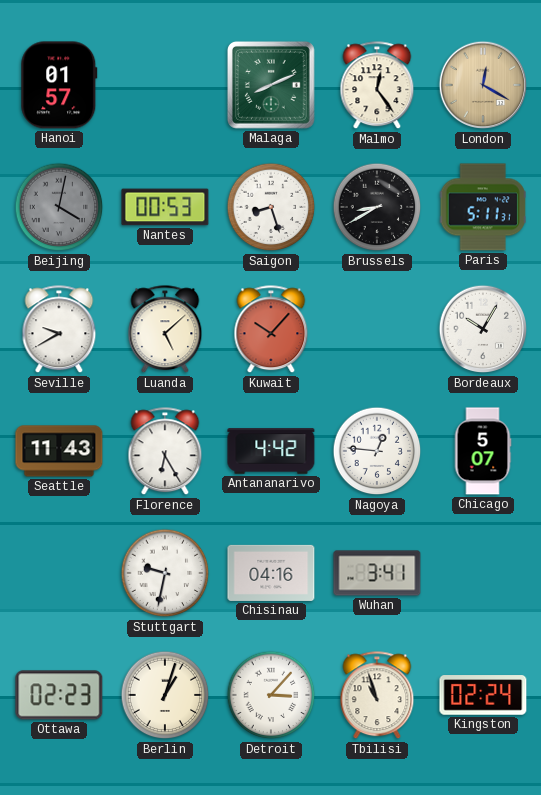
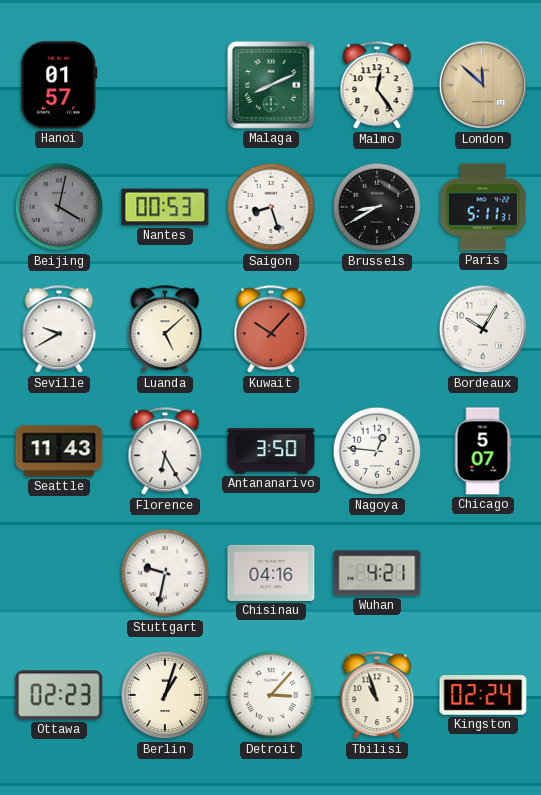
London: 12:20 -> 11:52
Antananarivo: 4:42 -> 3:50
Wuhan: 3:41 -> 4:21
